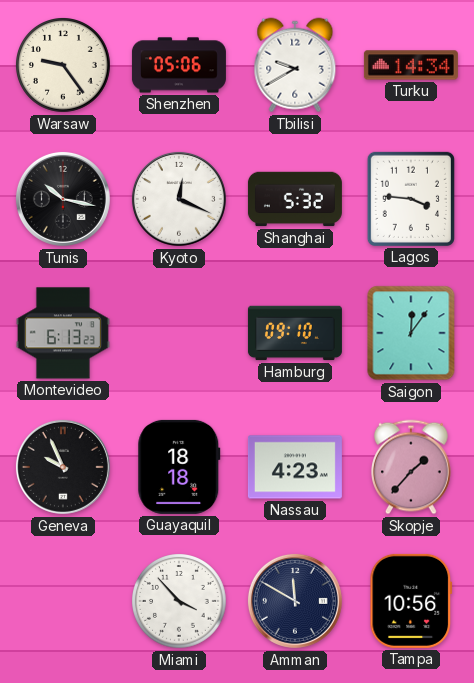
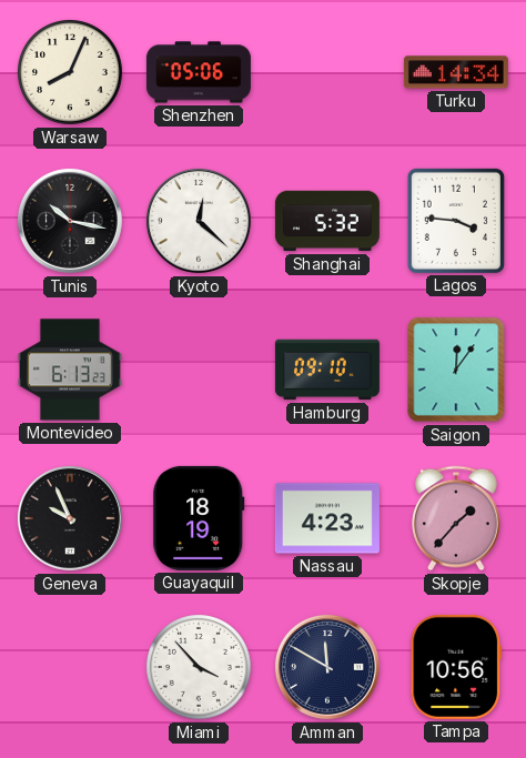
Warsaw: 9:24 -> 8:04
Tbilisi: 9:40 -> none
Kyoto: 12:19 -> 12:22
Guayaquil: 18:18 -> 18:19
